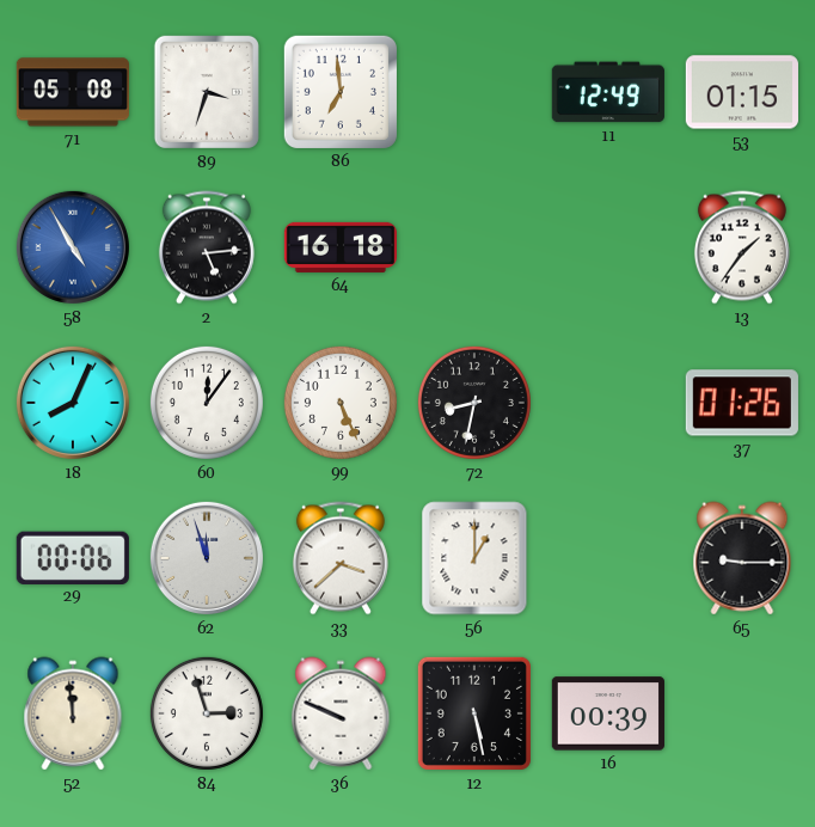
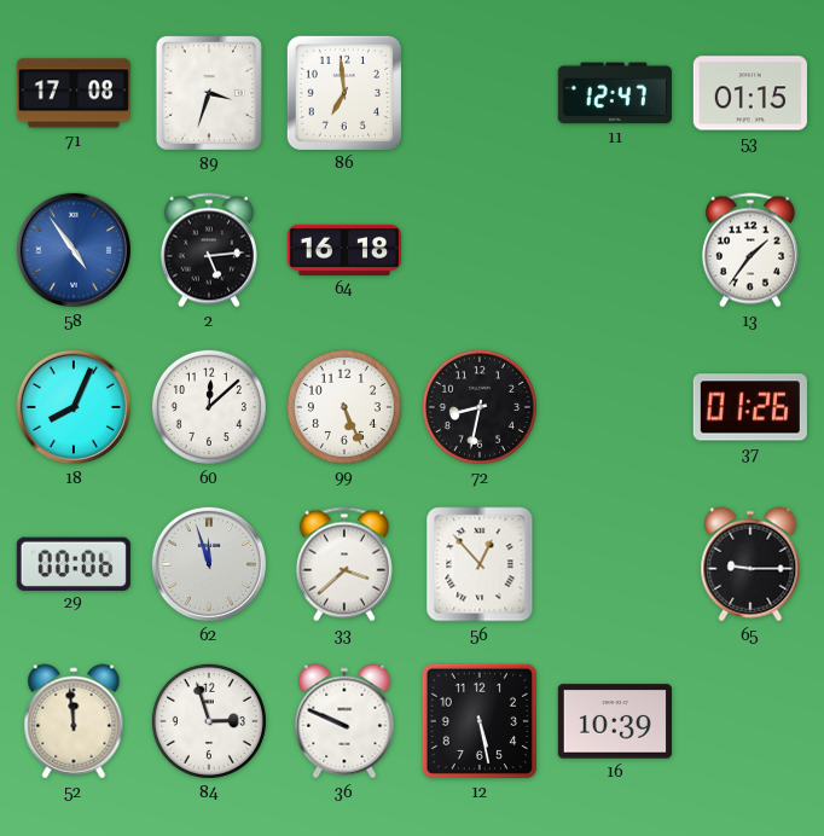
71: 05:08 -> 17:08
11: 12:49 -> 12:47
58: 4:55 -> 4:54
60: 12:06 -> 12:08
56: 1:00 -> 12:53
16: 00:39 -> 10:39
